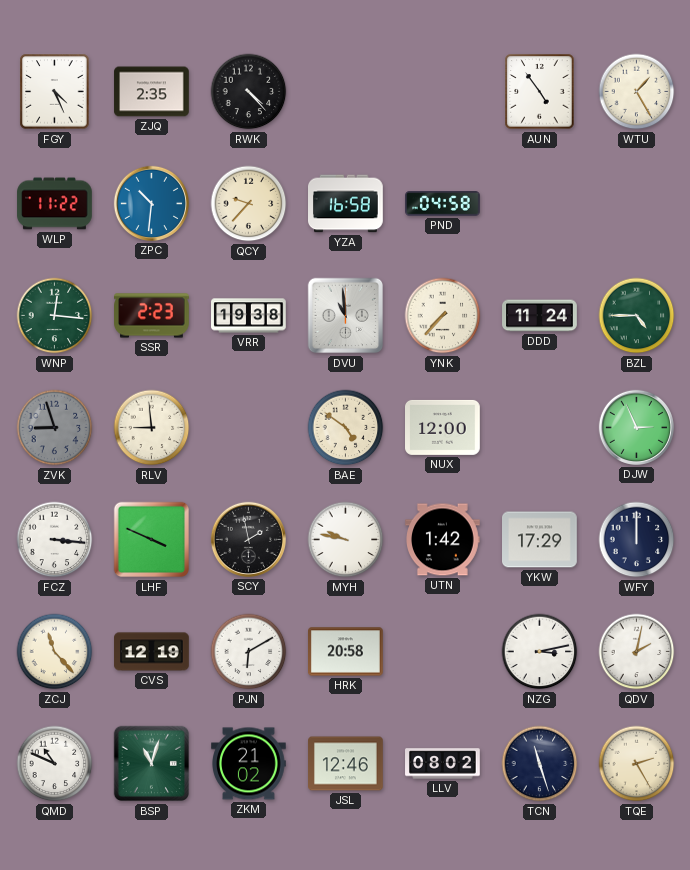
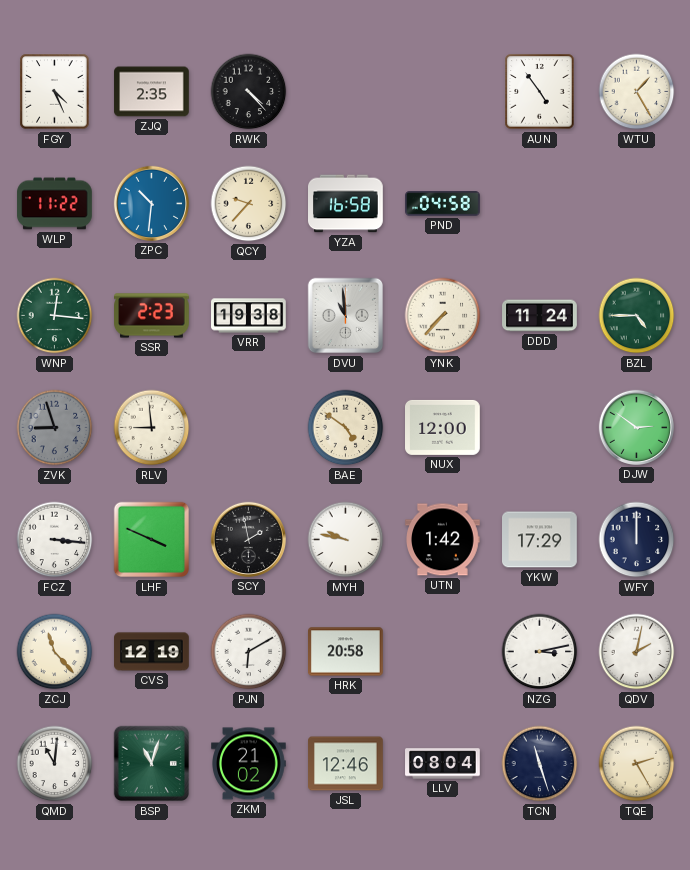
DJW: 2:56 -> 2:51
QMD: 10:49 -> 11:01
LLV: 08:02 -> 08:04
